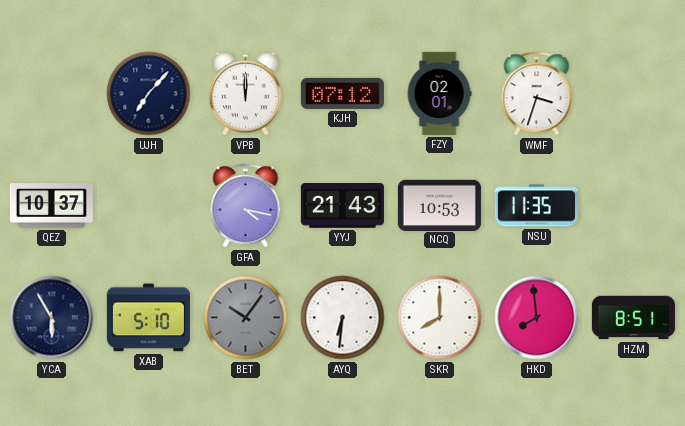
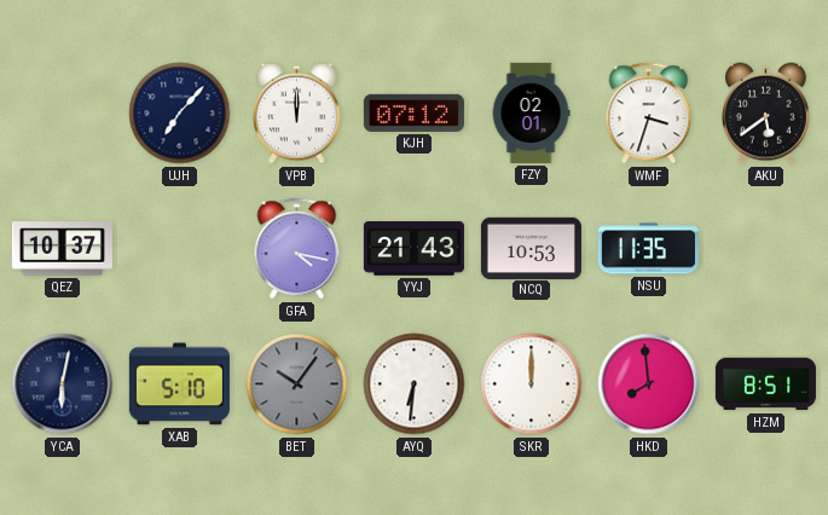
AKU: none -> 5:39
YCA: 5:55 -> 6:02
SKR: 8:00 -> 12:00
